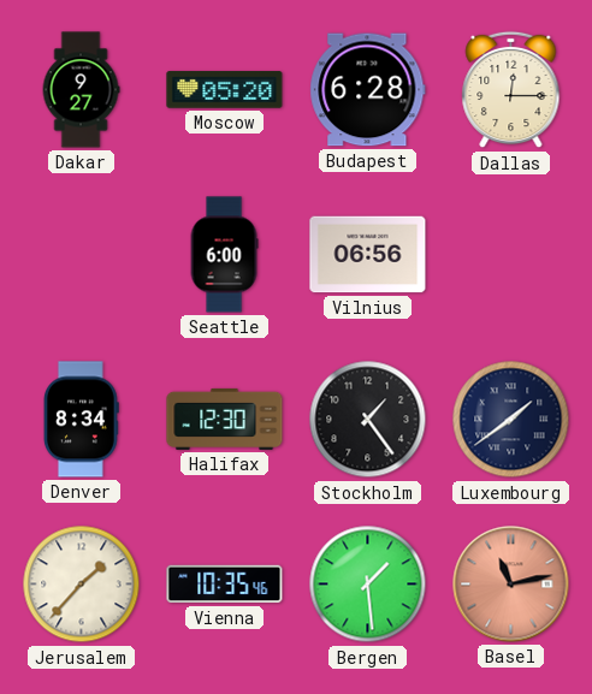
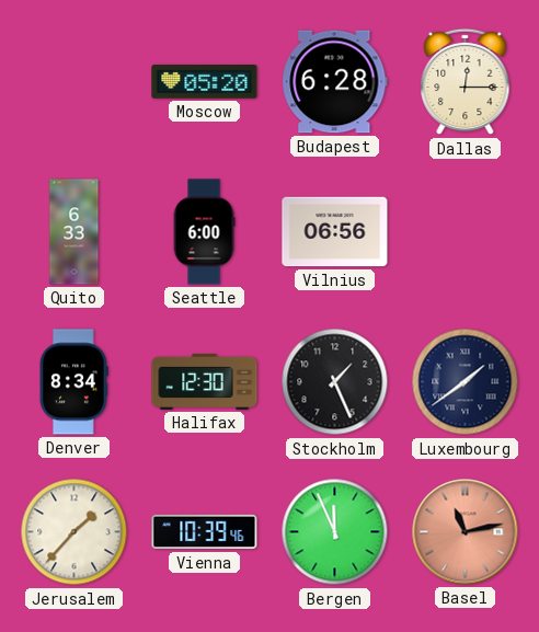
Dakar: 9:27 -> none
Quito: none -> 6:33
Stockholm: 1:24 -> 1:26
Vienna: 10:35 -> 10:39
Bergen: 1:29 -> 11:56
